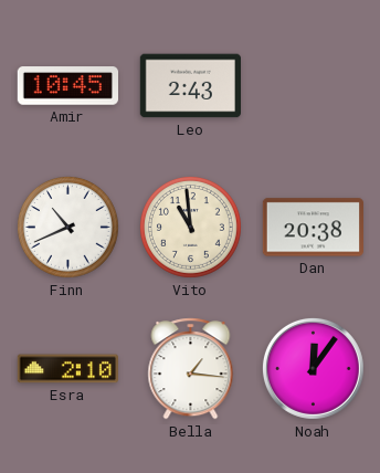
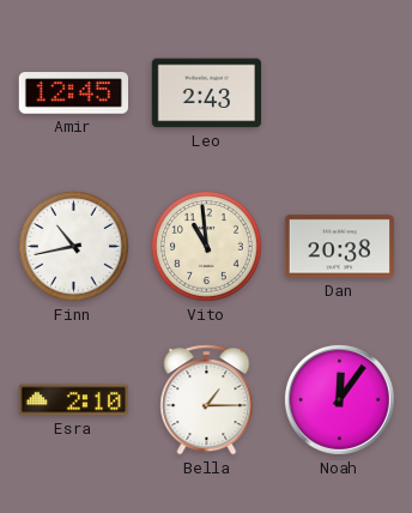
Amir: 10:45 -> 12:45
Finn: 10:41 -> 10:43
Bella: 1:16 -> 1:15
